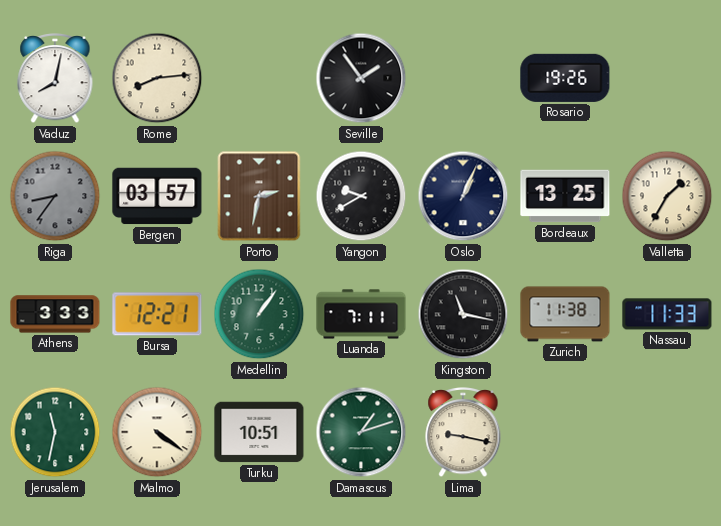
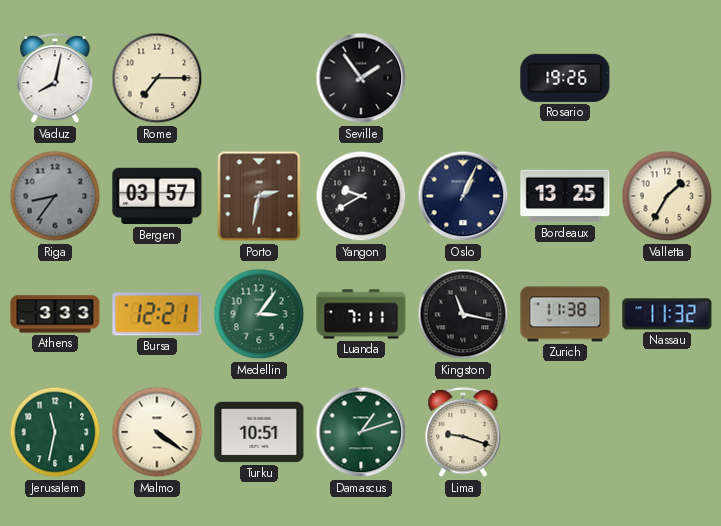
Rome: 8:14 -> 7:15
Medellin: 1:06 -> 3:06
Nassau: 11:33 -> 11:32
Lima: 9:17 -> 9:18
